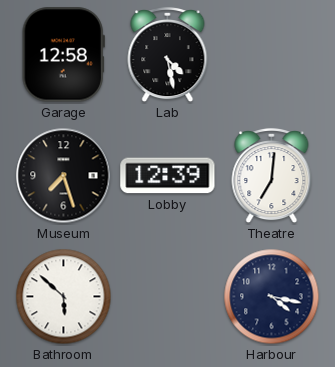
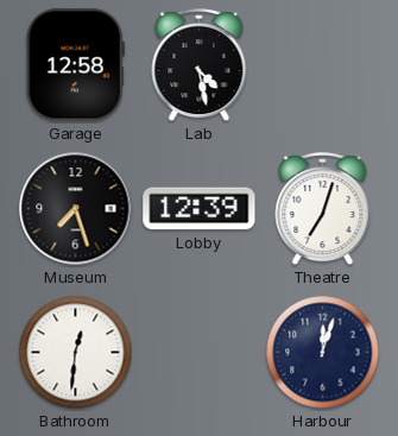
Theatre: 7:01 -> 7:03
Bathroom: 5:52 -> 12:31
Harbour: 4:17 -> 12:03
